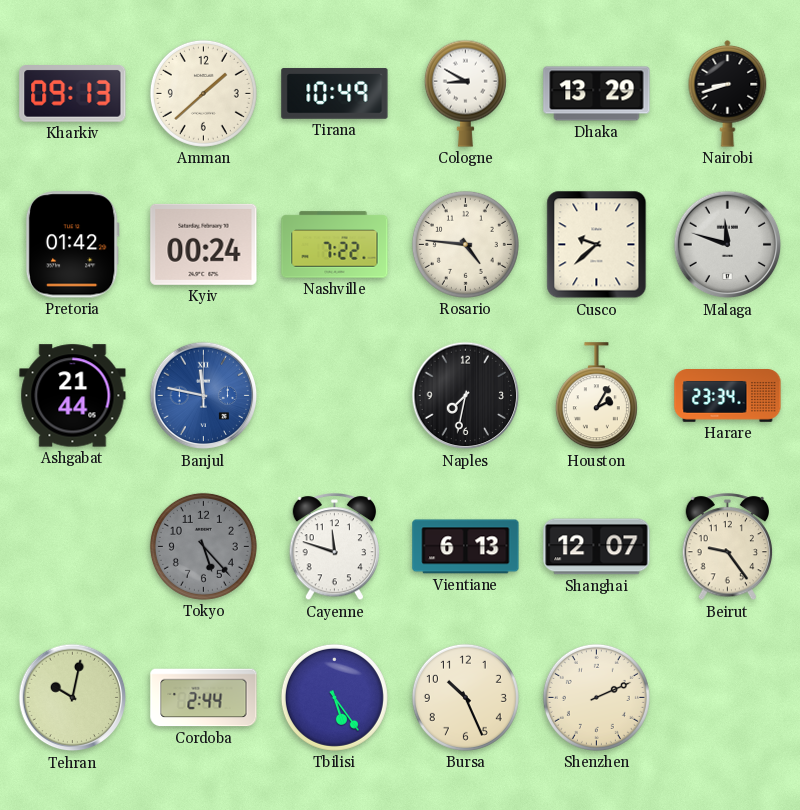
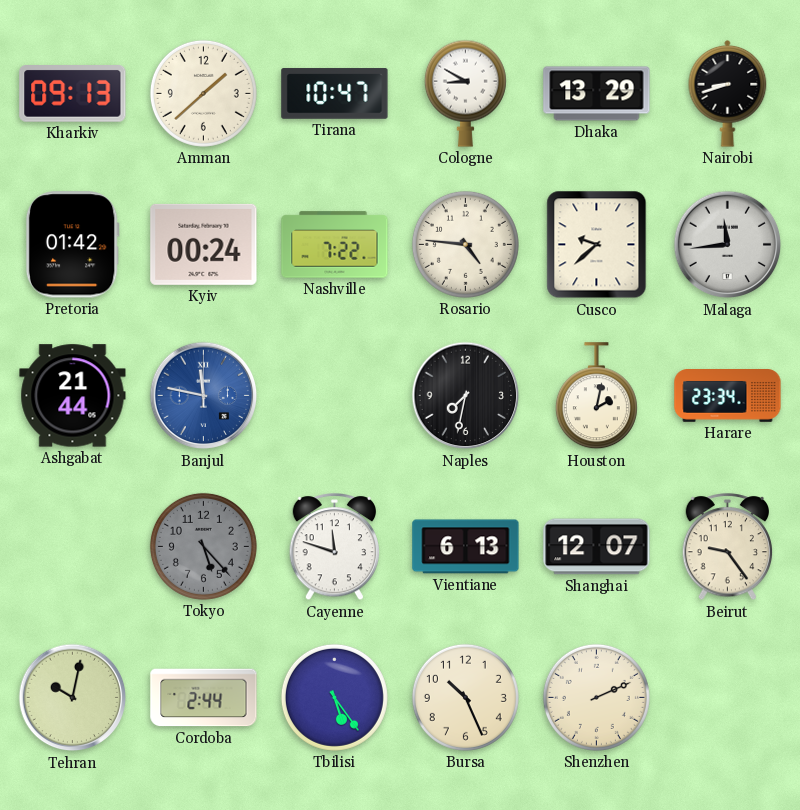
Tirana: 10:49 -> 10:47
Malaga: 11:48 -> 11:44
Houston: 2:05 -> 2:02
